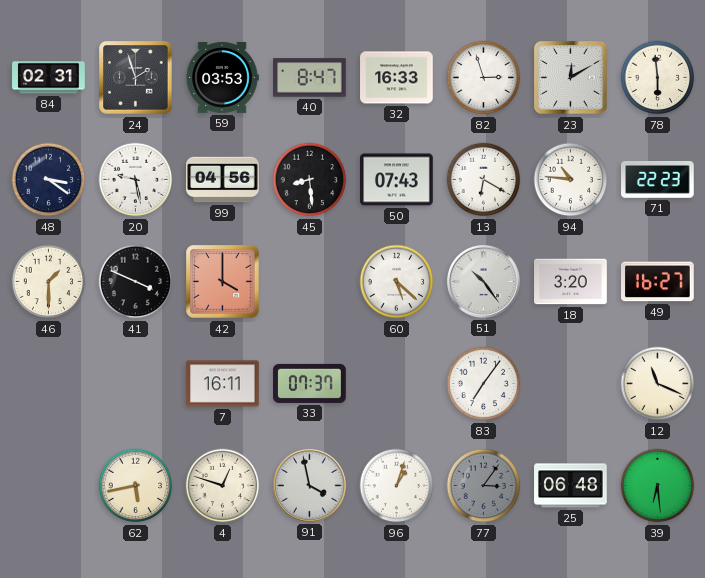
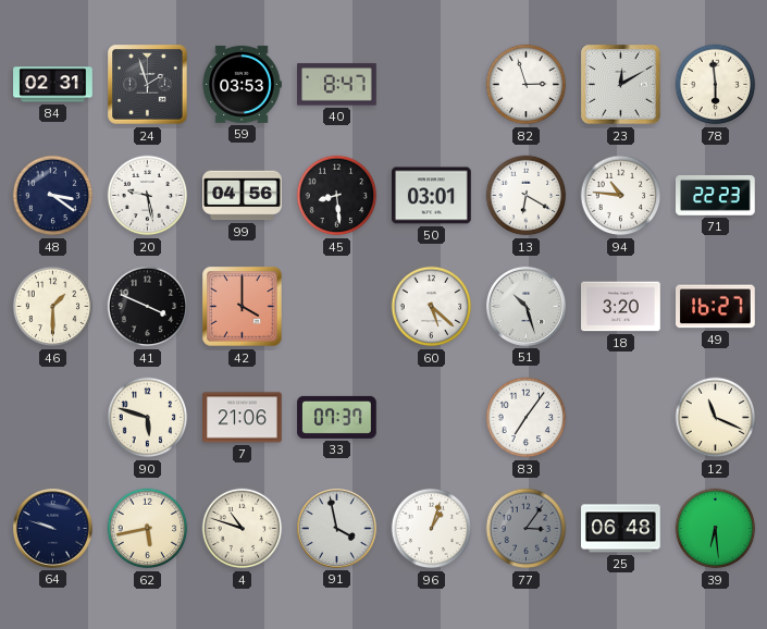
32: 16:33 -> none
50: 07:43 -> 03:01
51: 10:24 -> 10:27
90: none -> 5:48
7: 16:11 -> 21:06
64: none -> 9:48
4: 12:48 -> 10:48
